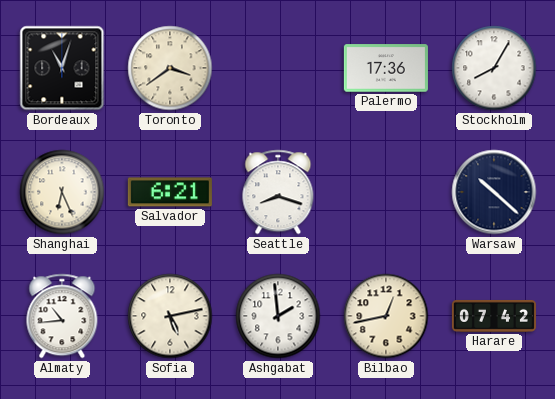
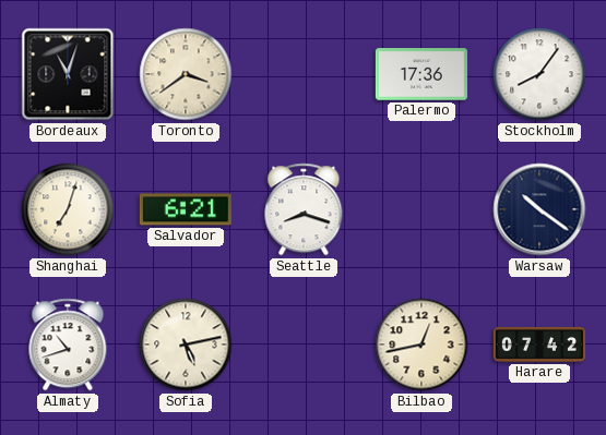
Stockholm: 8:05 -> 8:06
Shanghai: 6:26 -> 7:03
Warsaw: 10:22 -> 10:21
Almaty: 10:44 -> 10:42
Ashgabat: 1:59 -> none
